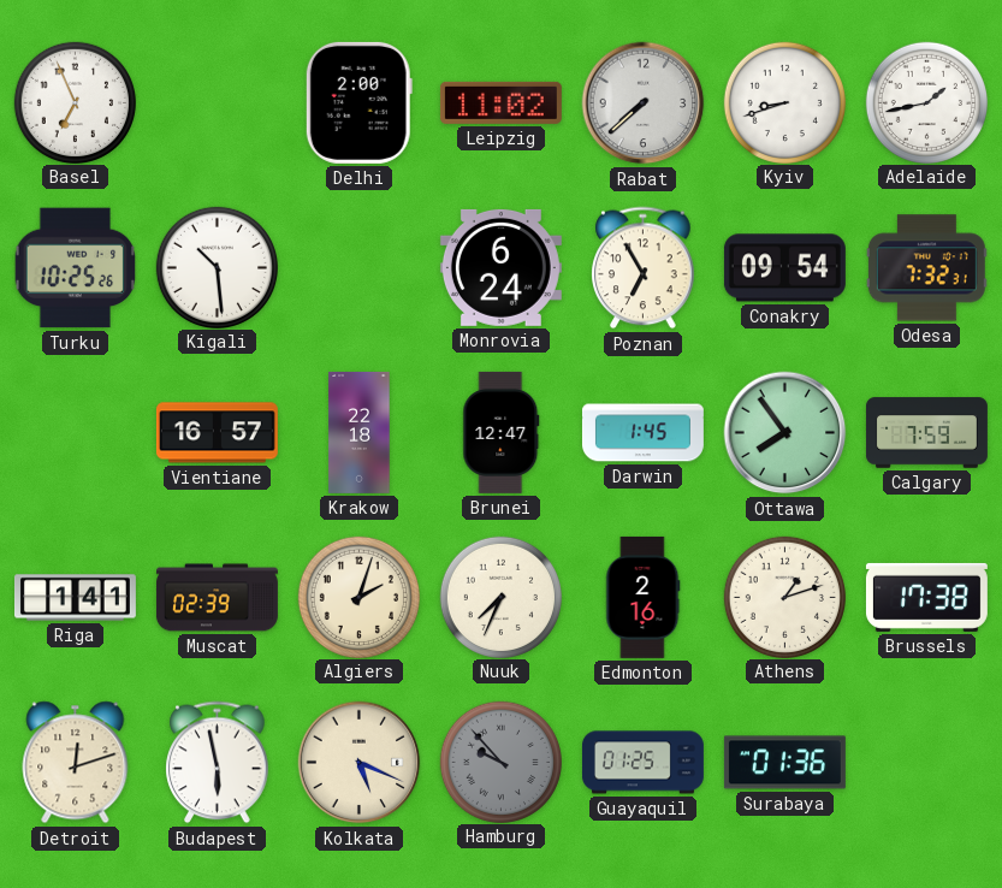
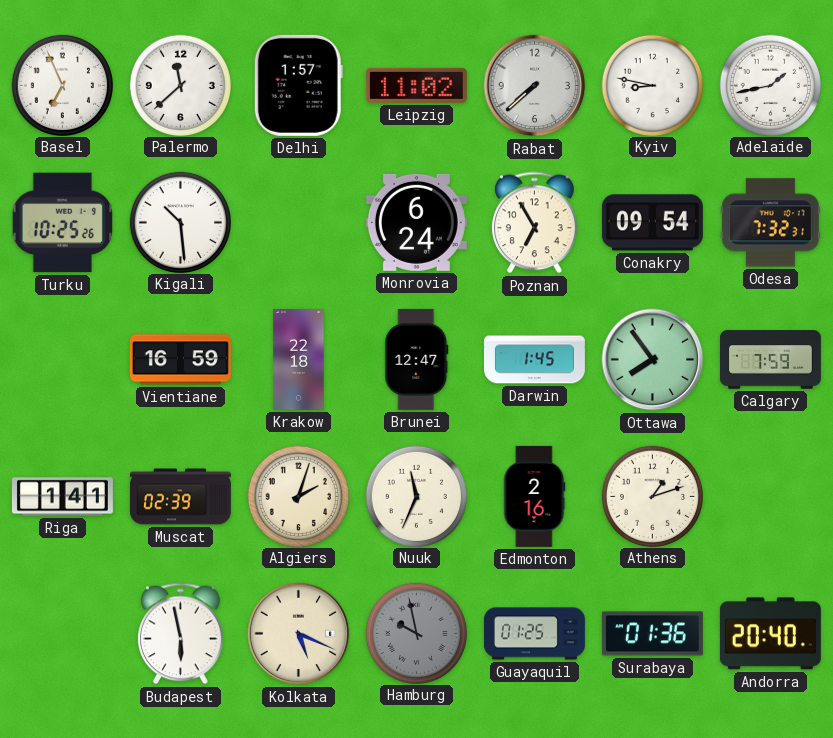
Palermo: none -> 11:38
Delhi: 2:00 -> 1:57
Kyiv: 8:42 -> 8:47
Vientiane: 16:57 -> 16:59
Nuuk: 7:34 -> 11:34
Brussels: 17:38 -> none
Detroit: 12:12 -> none
Hamburg: 9:53 -> 9:58
Andorra: none -> 20:40
